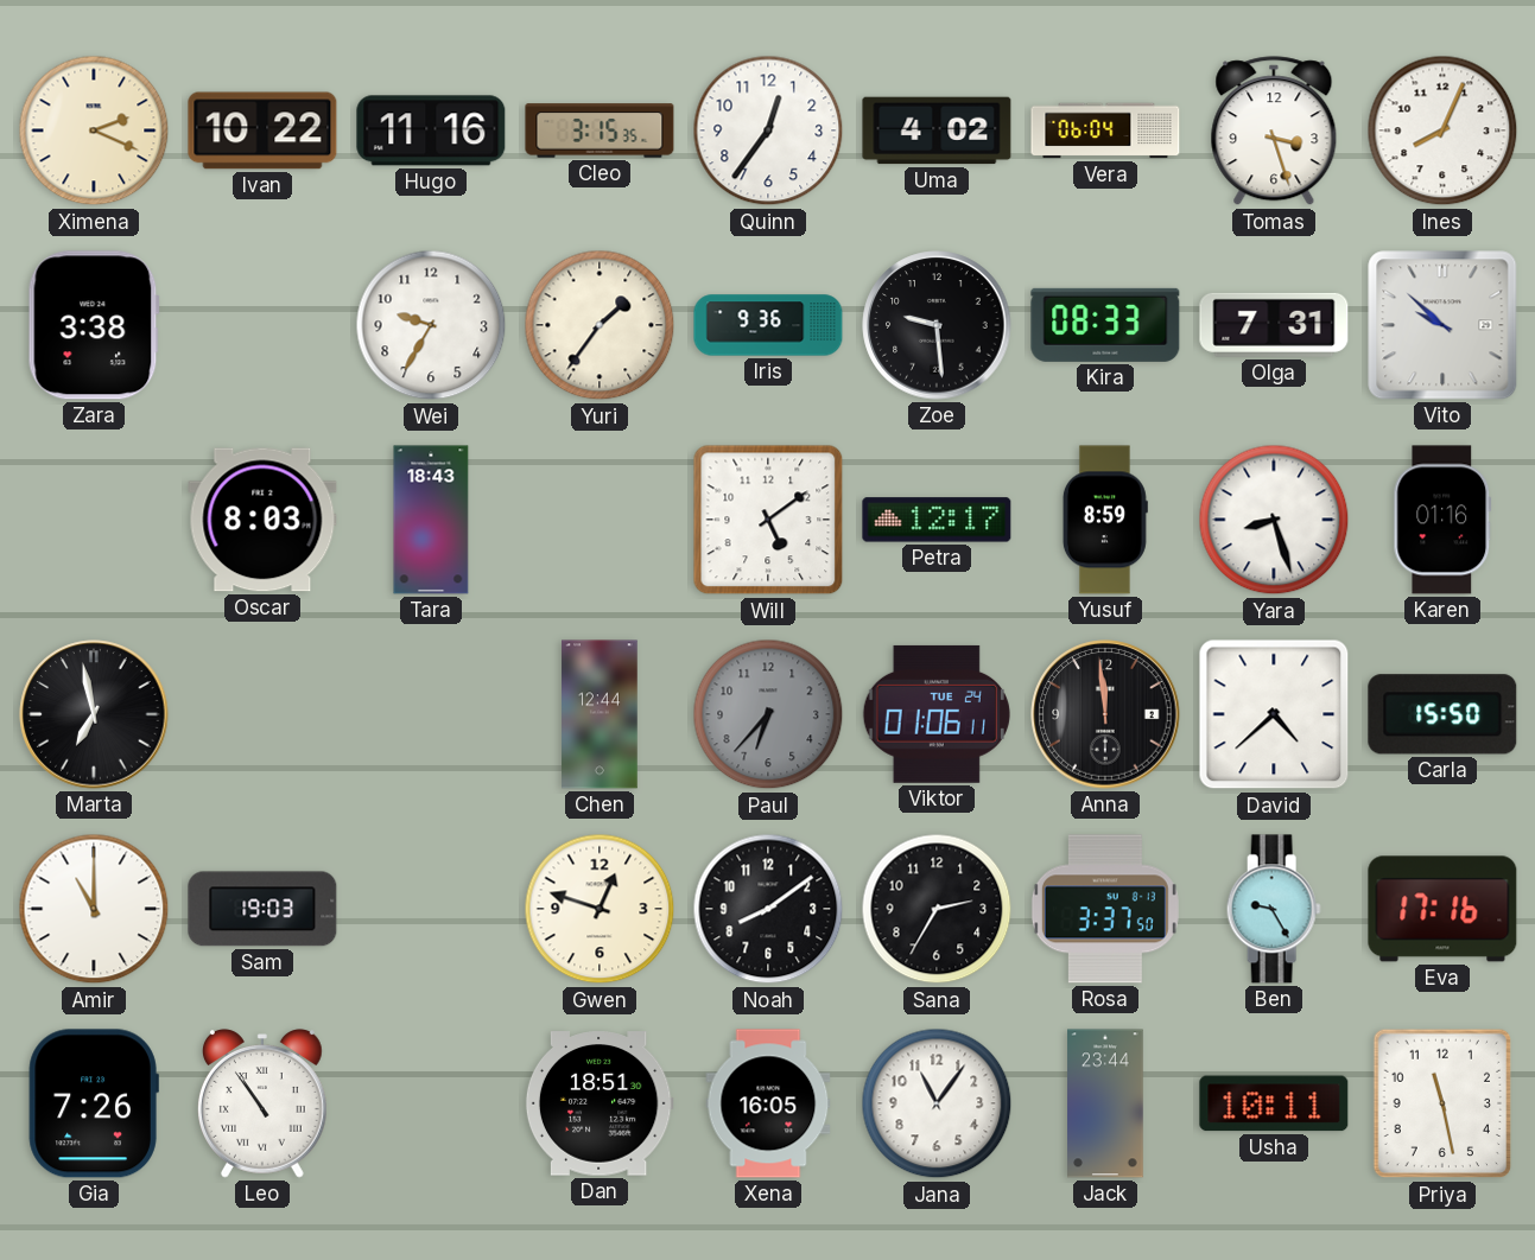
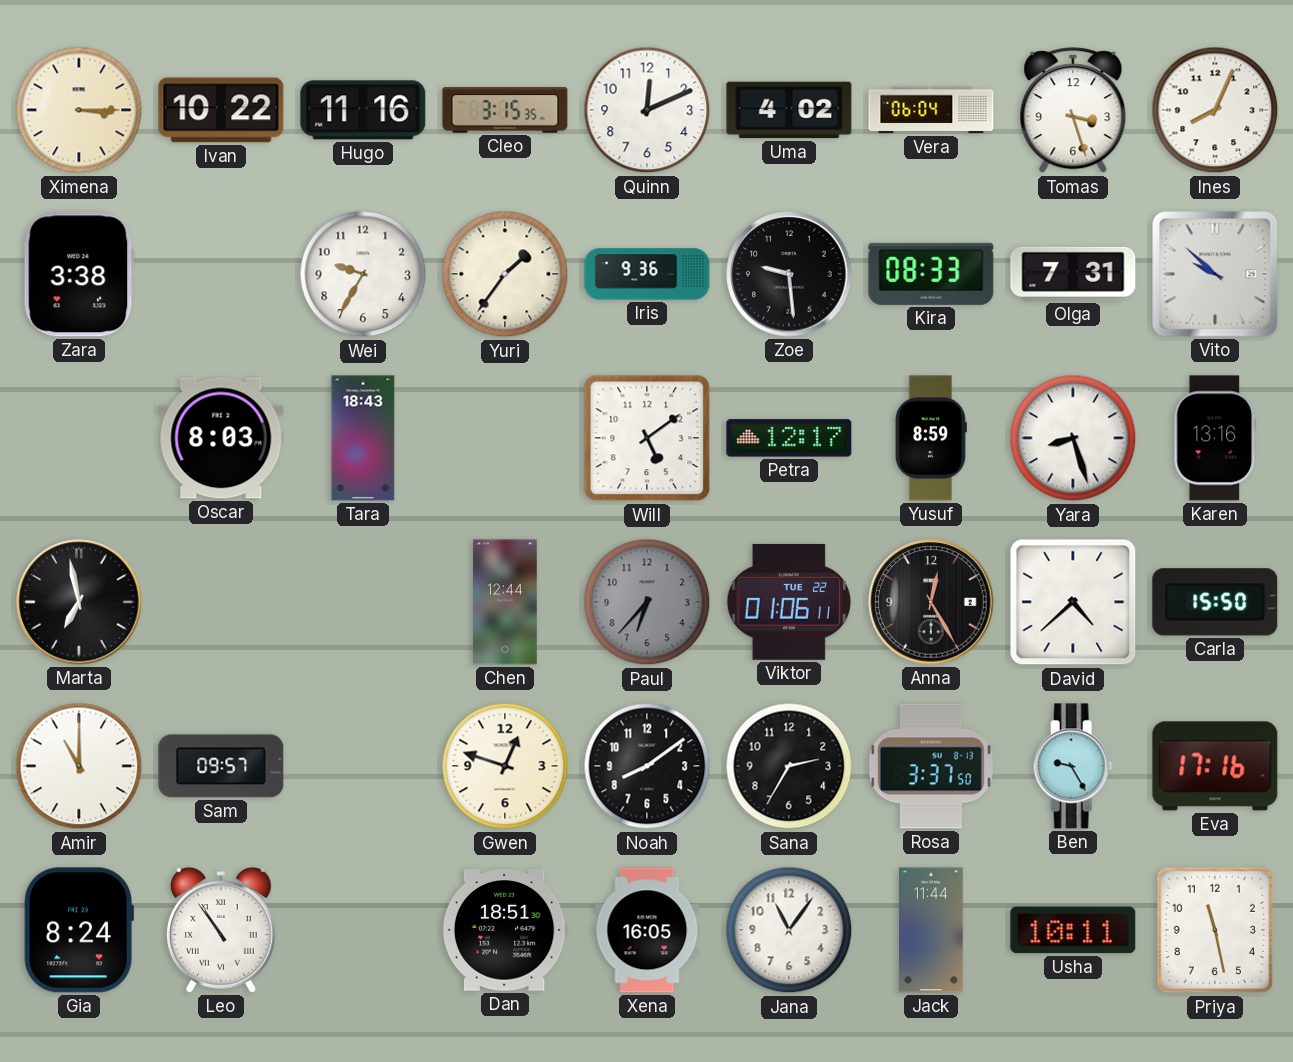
Ximena: 2:19 -> 3:15
Quinn: 12:36 -> 12:11
Karen: 01:16 -> 13:16
Viktor date: TUE 24 -> TUE 22
Anna: 11:59 -> 12:25
Sam: 19:03 -> 09:57
Gia: 7:26 -> 8:24
Jack: 23:44 -> 11:44
